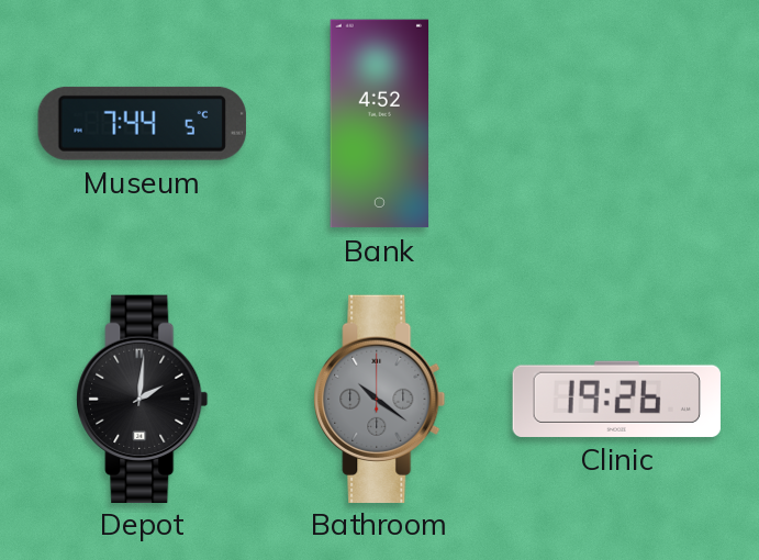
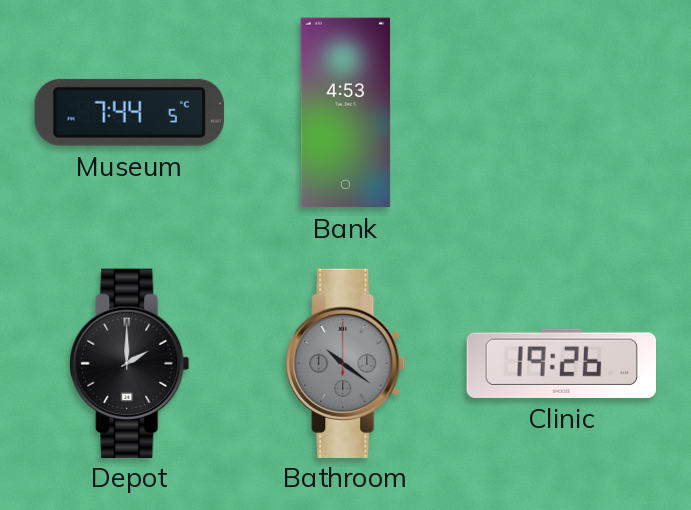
Bank: 4:52 -> 4:53
Depot: 2:01 -> 2:00
